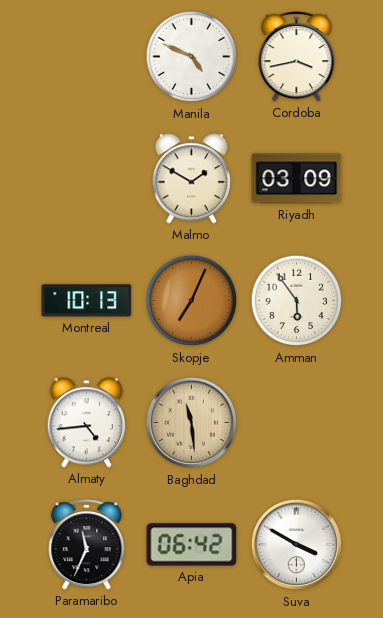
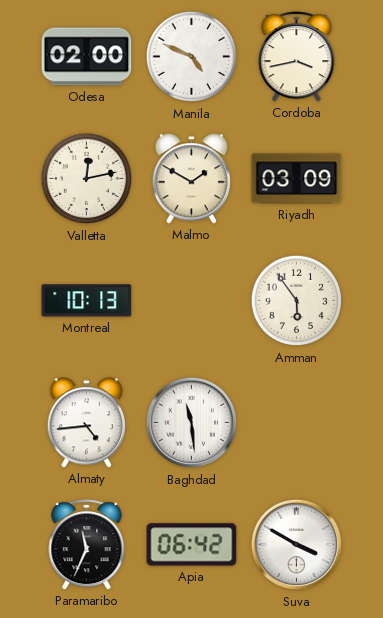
Odesa: none -> 02:00
Valletta: none -> 12:13
Skopje: 7:04 -> none
Baghdad dial: champagne -> white
